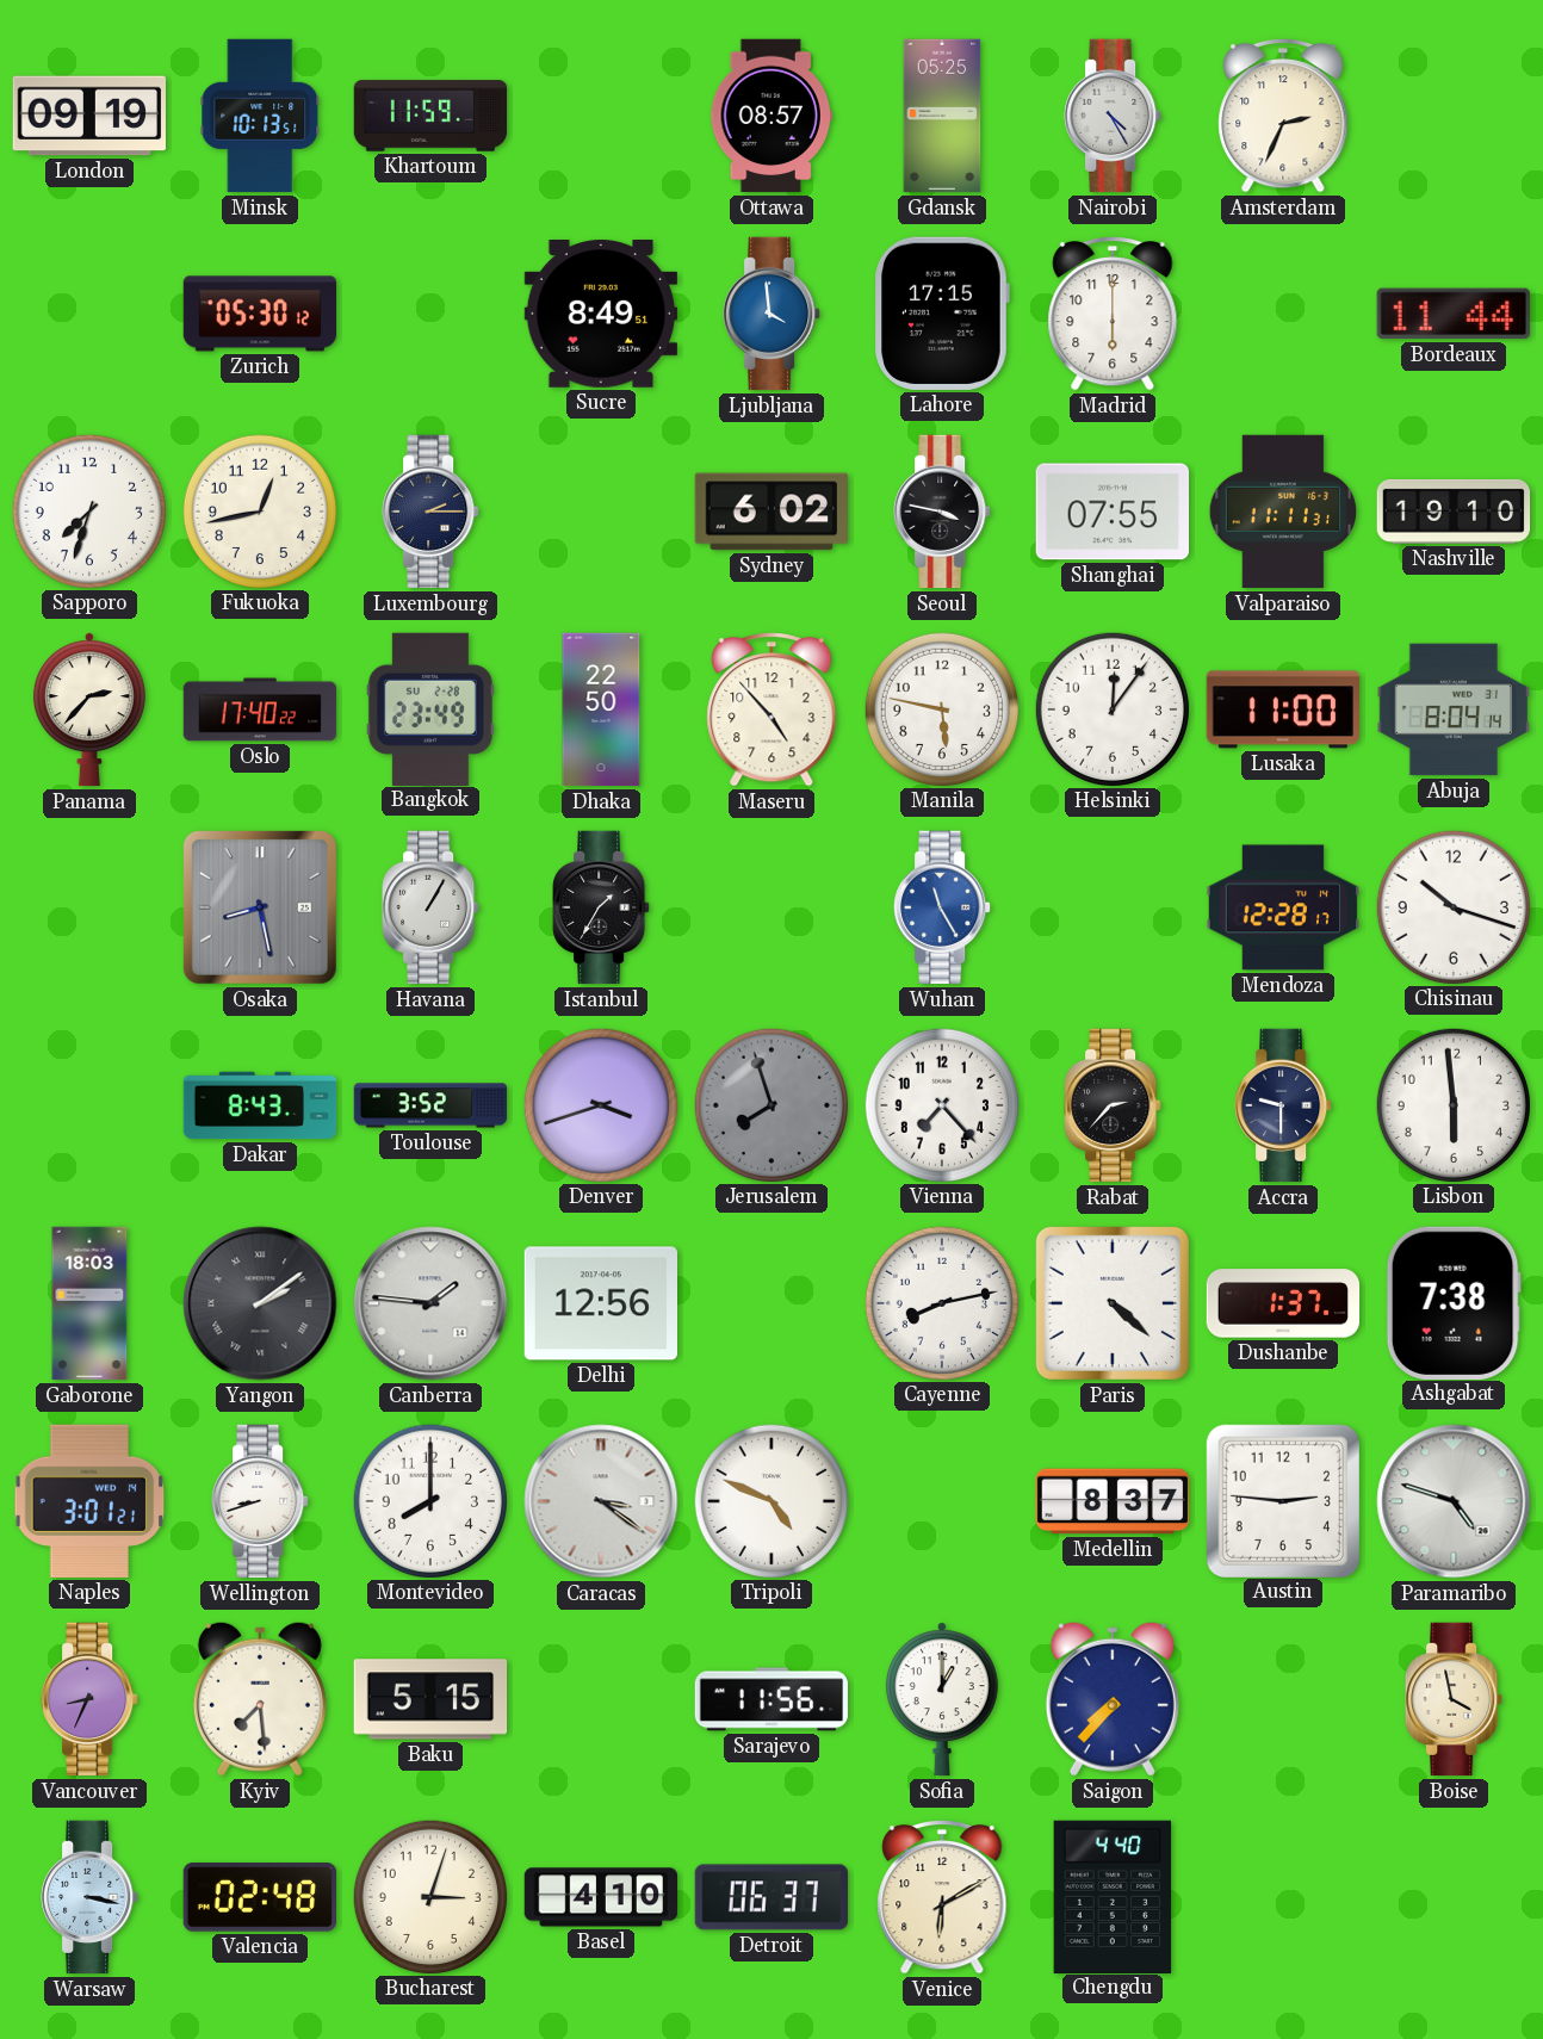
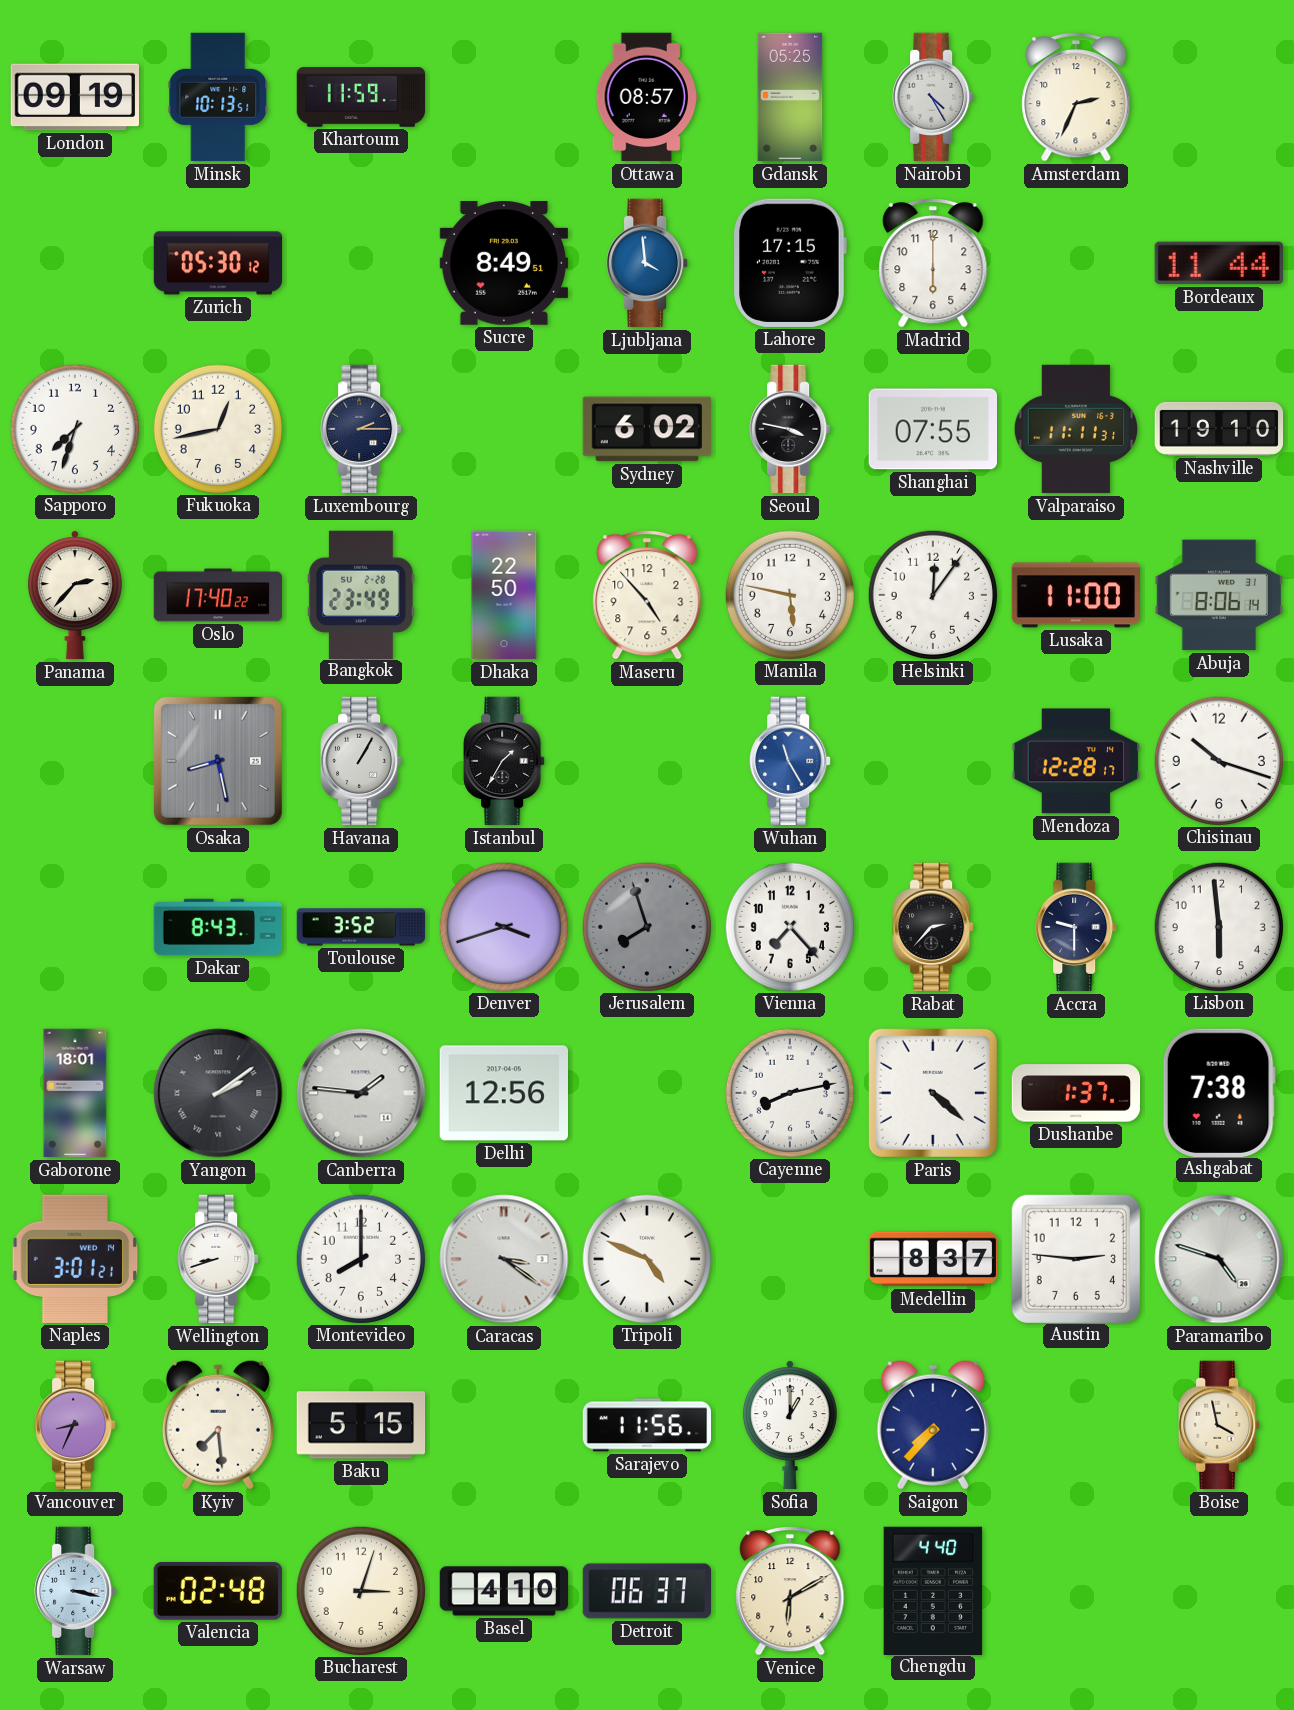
Abuja: 8:04 -> 8:06
Gaborone: 18:03 -> 18:01
